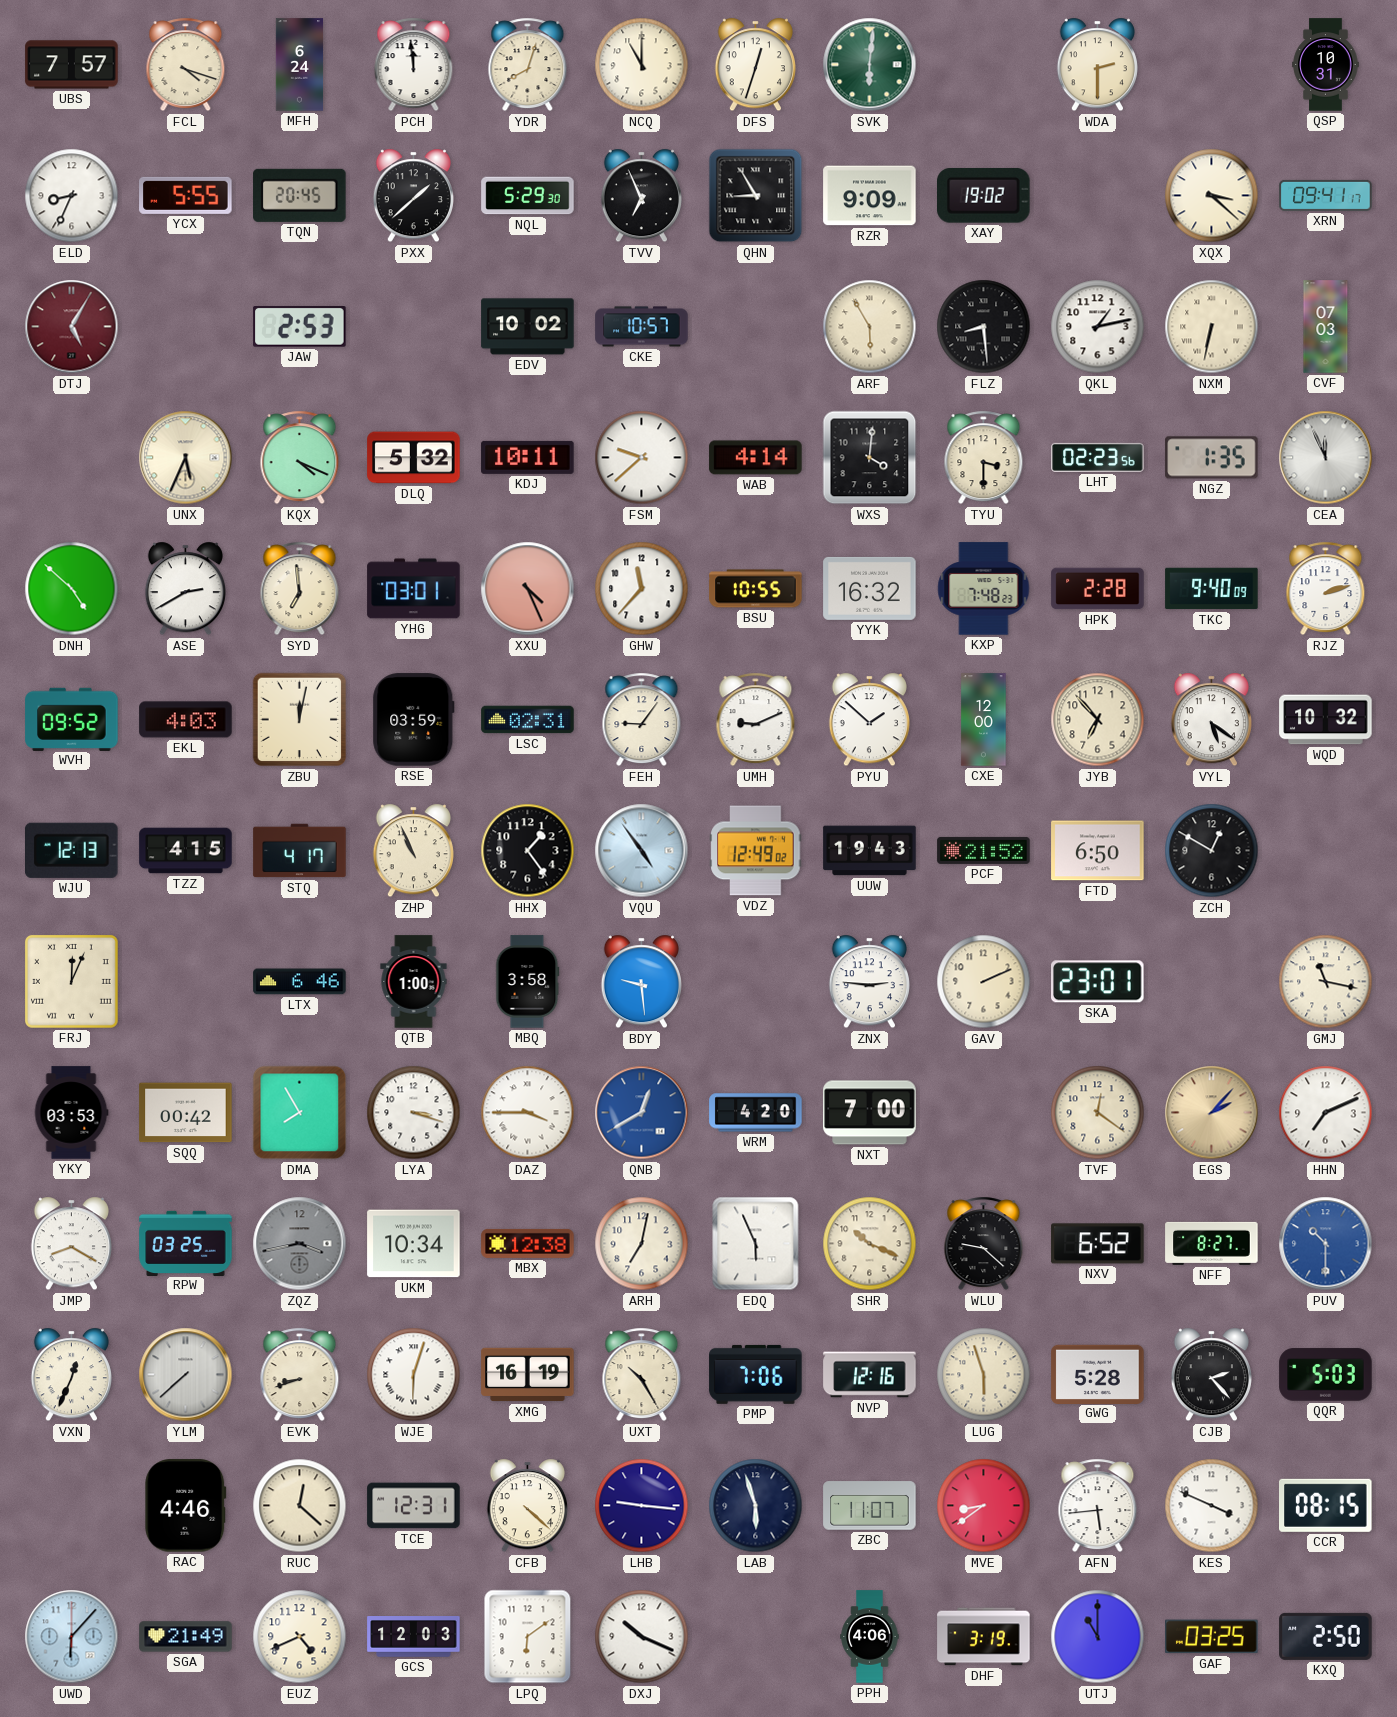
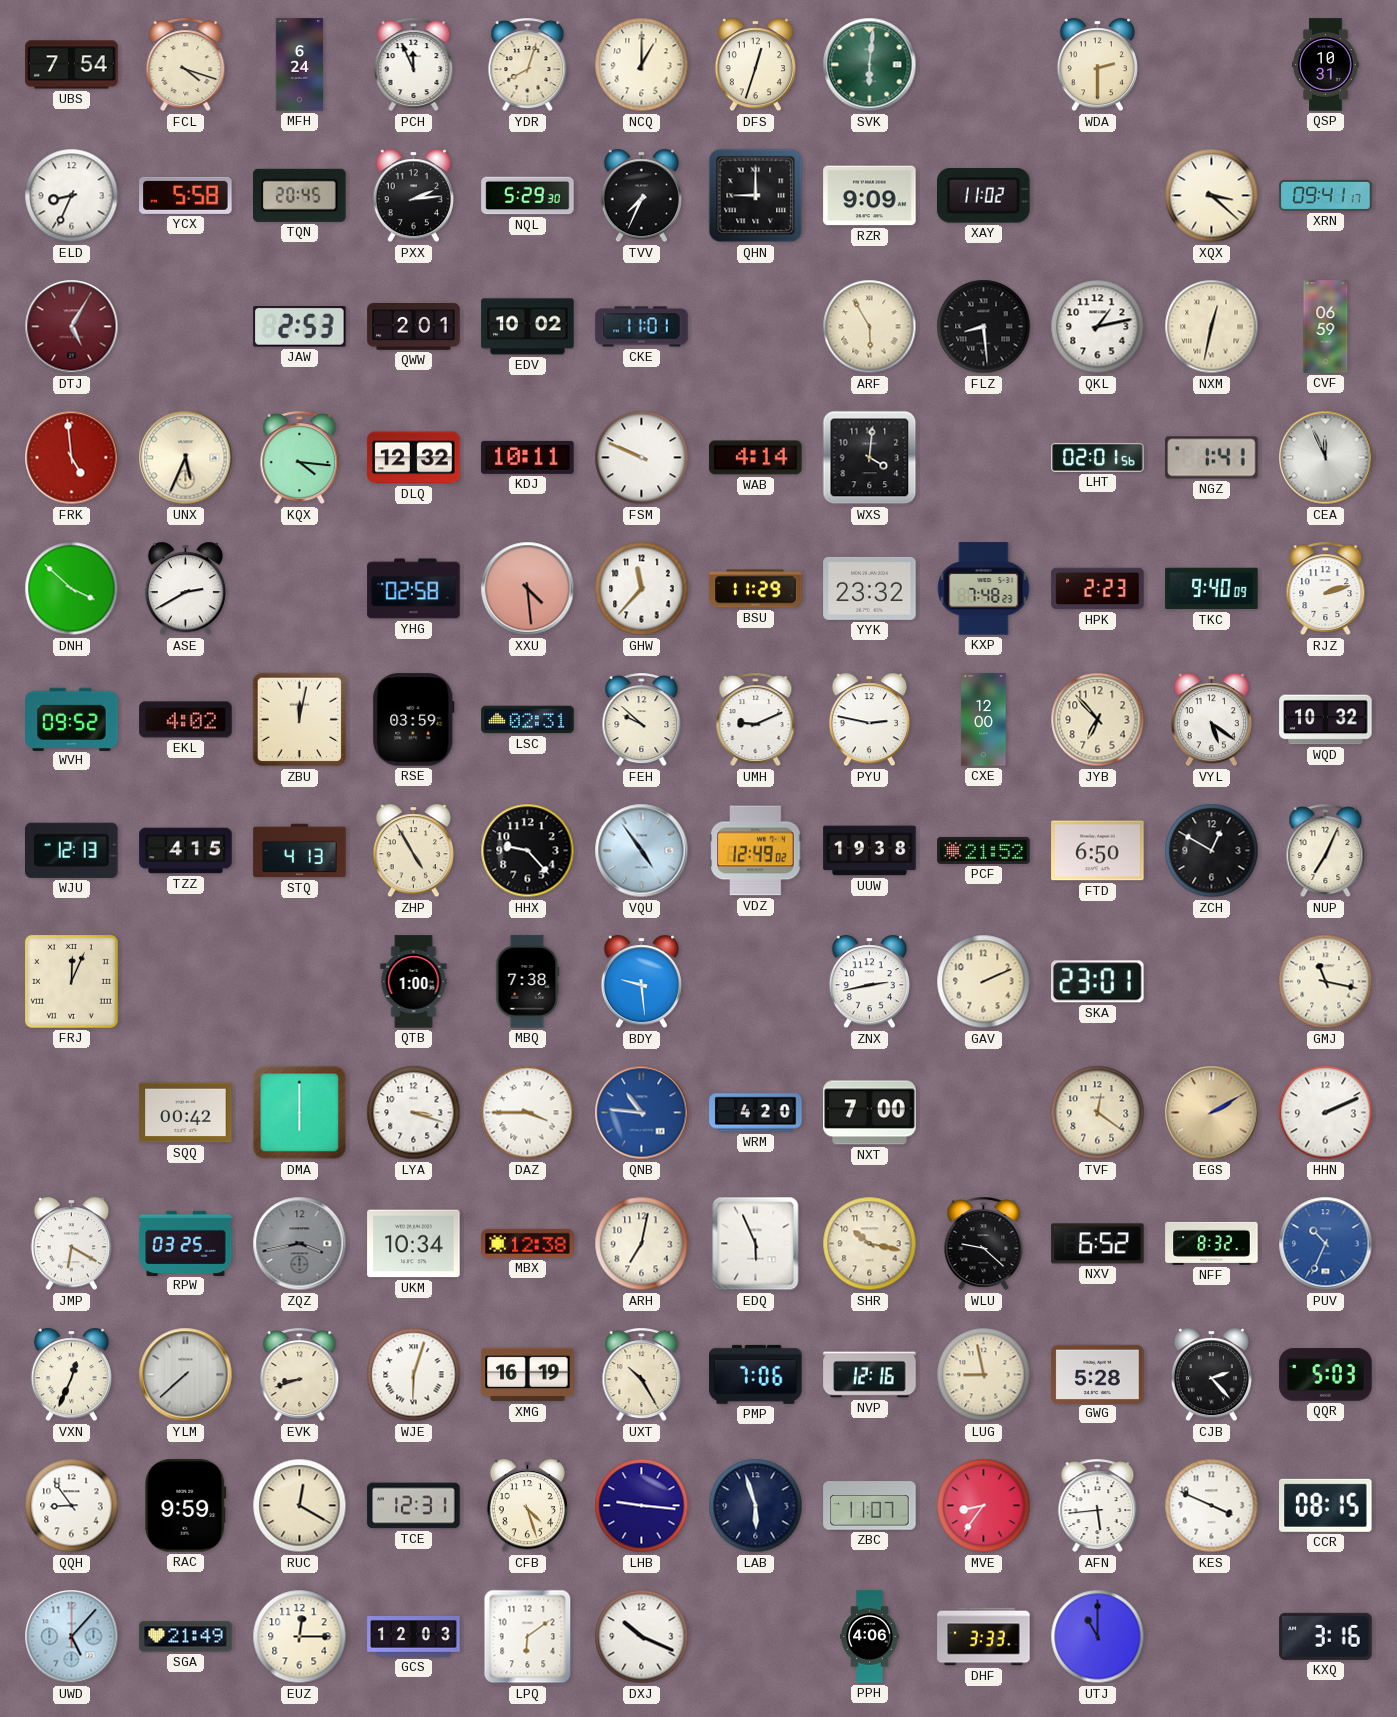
UBS: 7:57 -> 7:54
PCH: 11:59 -> 11:56
NCQ: 11:00 -> 1:00
YCX: 5:55 -> 5:58
PXX: 1:38 -> 2:14
TVV: 6:56 -> 7:34
QHN: 8:55 -> 9:00
XAY: 19:02 -> 11:02
QWW: none -> 2:01
CKE: 10:57 -> 11:01
NXM: 6:32 -> 12:32
CVF: 07:03 -> 06:59
FRK: none -> 4:59
KQX: 4:19 -> 4:16
DLQ: 5:32 -> 12:32
FSM: 9:38 -> 9:49
TYU: 3:30 -> none
LHT: 02:23 -> 02:01
NGZ: 1:35 -> 1:41
DNH: 4:52 -> 3:52
SYD: 6:59 -> none
YHG: 03:01 -> 02:58
XXU: 4:26 -> 4:29
BSU: 10:55 -> 11:29
YYK: 16:32 -> 23:32
HPK: 2:28 -> 2:23
EKL: 4:03 -> 4:02
FEH: 9:06 -> 9:52
PYU: 1:52 -> 2:47
STQ: 4:17 -> 4:13
ZHP: 10:56 -> 4:55
HHX: 1:24 -> 9:23
UUW: 19:43 -> 19:38
NUP: none -> 7:04
LTX: 6:46 -> none
MBQ: 3:58 -> 7:38
ZNX: 2:46 -> 2:43
YKY: 03:53 -> none
DMA: 7:55 -> 6:00
QNB: 12:40 -> 10:46
EGS: 2:07 -> 2:10
HHN: 7:11 -> 2:11
JMP: 8:20 -> 6:20
SHR: 10:19 -> 10:17
NFF: 8:27 -> 8:32
PUV: 10:30 -> 10:34
LUG: 5:57 -> 8:58
QQH: none -> 8:54
RAC: 4:46 -> 9:59
RUC: 12:22 -> 12:20
CFB: 4:22 -> 4:27
MVE: 8:39 -> 8:36
UWD: 6:07 -> 5:07
EUZ: 4:41 -> 12:15
DHF: 3:19 -> 3:33
GAF: 03:25 -> none
KXQ: 2:50 -> 3:16
